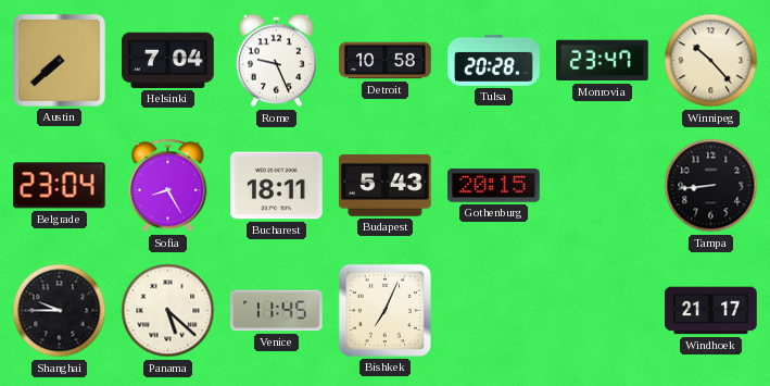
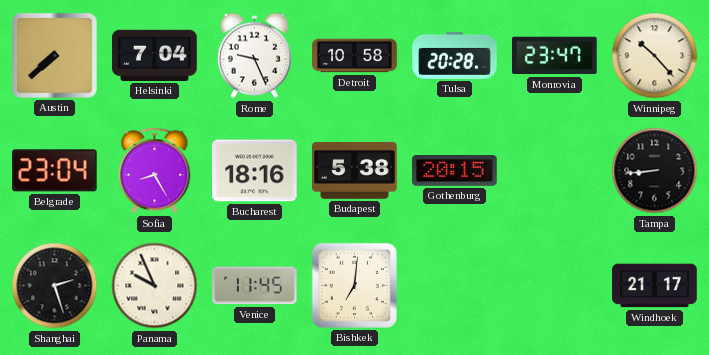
Bucharest: 18:11 -> 18:16
Budapest: 5:43 -> 5:38
Shanghai: 9:45 -> 2:27
Panama: 5:22 -> 9:56
Bishkek: 7:04 -> 7:01
